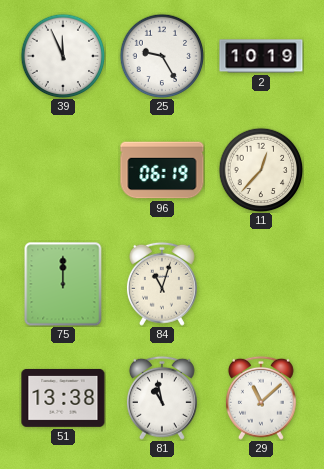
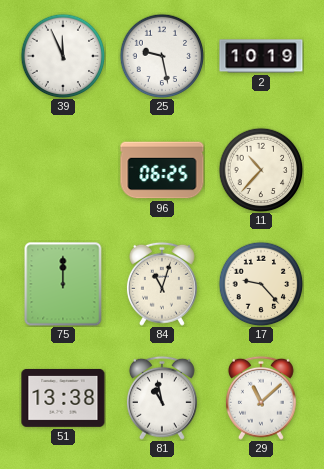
25: 9:25 -> 9:28
96: 06:19 -> 06:25
11: 12:37 -> 10:37
17: none -> 9:23
